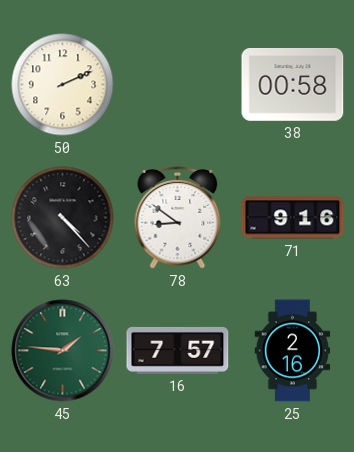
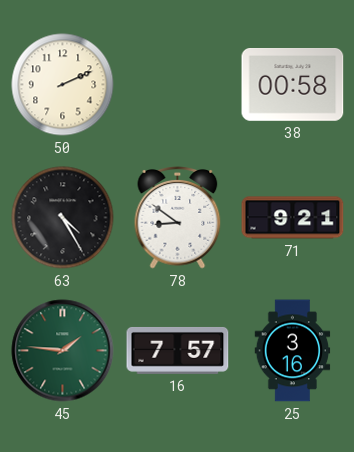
63: 4:23 -> 4:25
71: 9:16 -> 9:21
25: 2:16 -> 3:16
